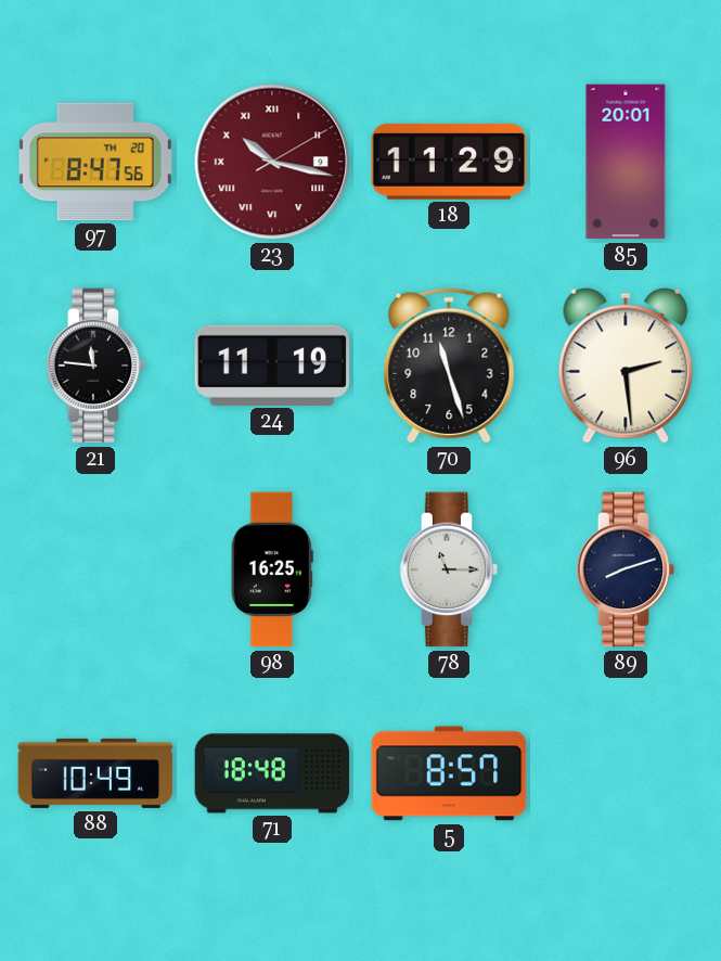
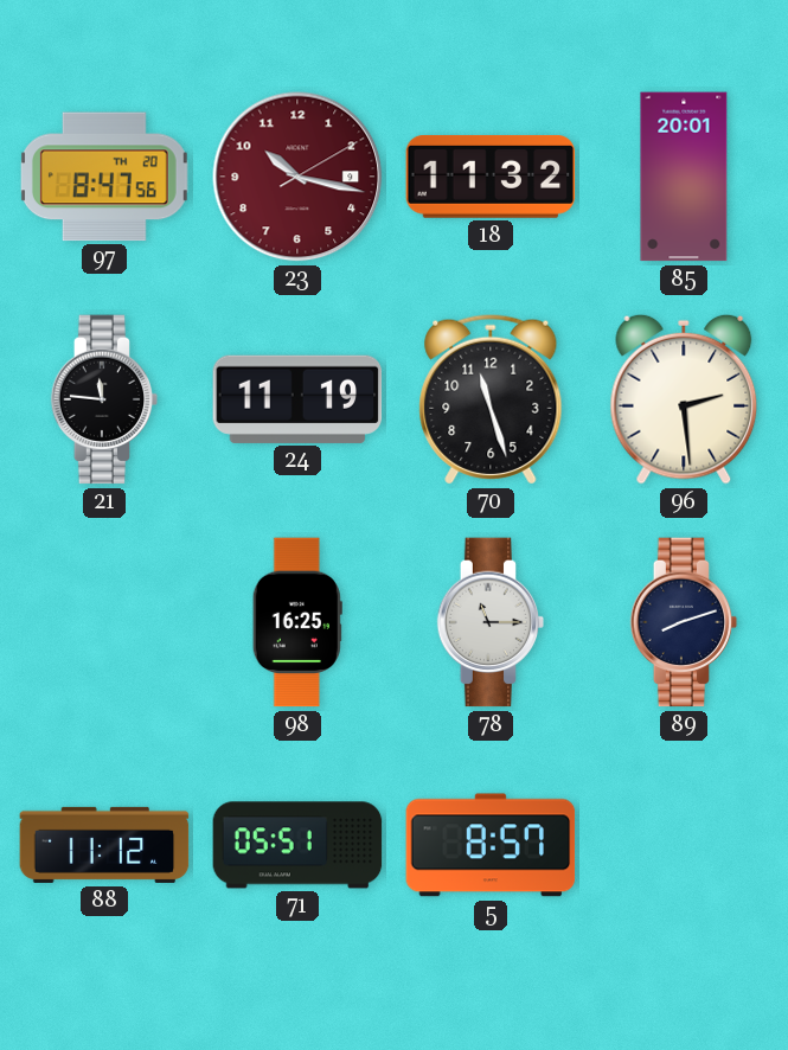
23 numerals: Roman -> Arabic
18: 11:29 -> 11:32
88: 10:49 -> 11:12
71: 18:48 -> 05:51
